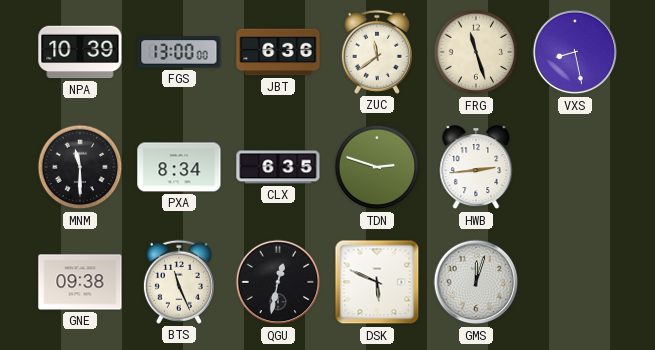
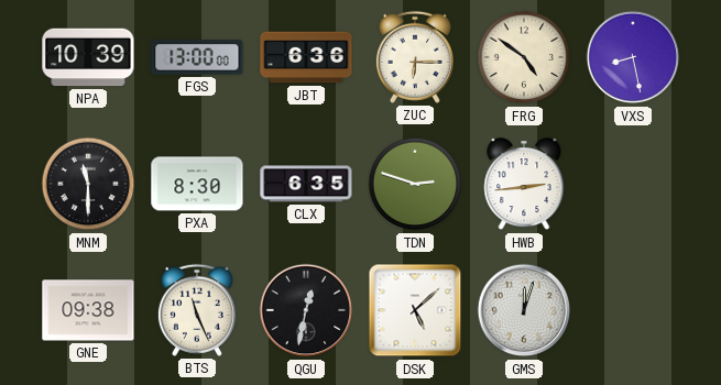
ZUC: 11:39 -> 6:15
FRG: 11:27 -> 4:51
PXA: 8:34 -> 8:30
DSK: 5:49 -> 5:08
